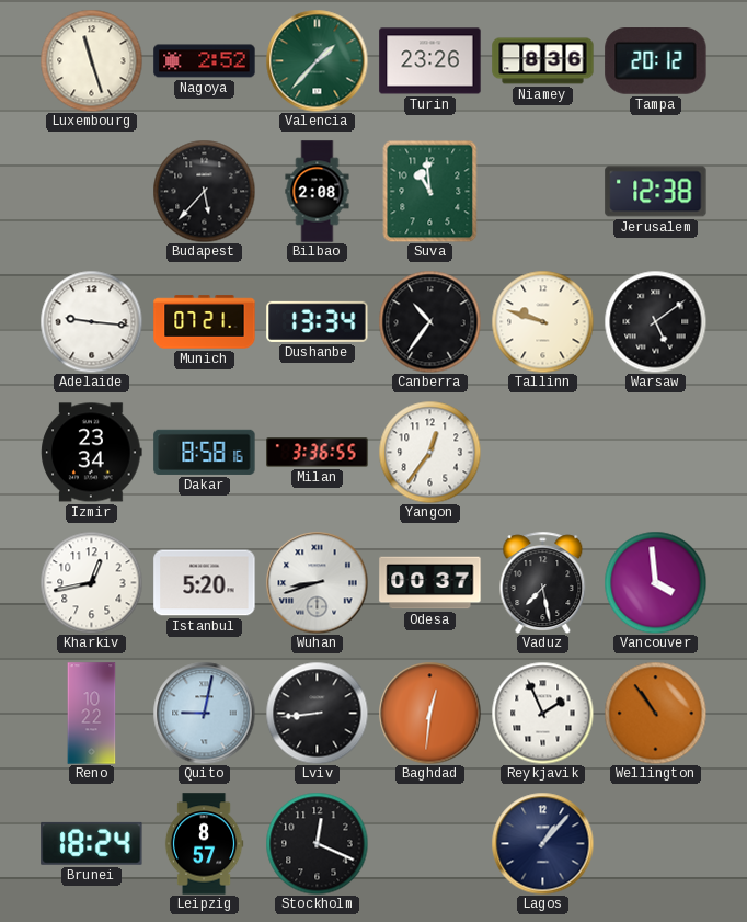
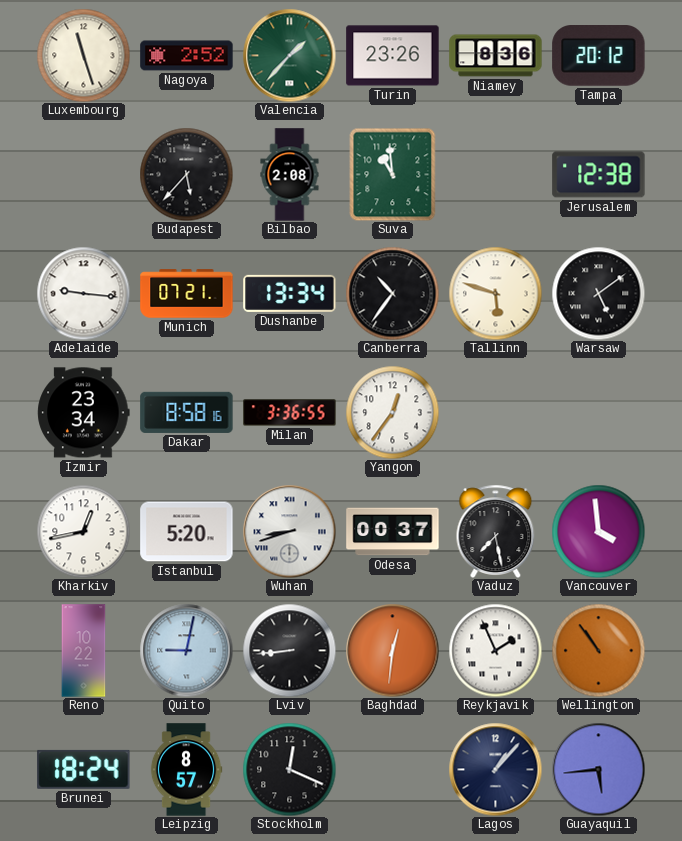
Tallinn: 9:48 -> 5:48
Guayaquil: none -> 5:44
